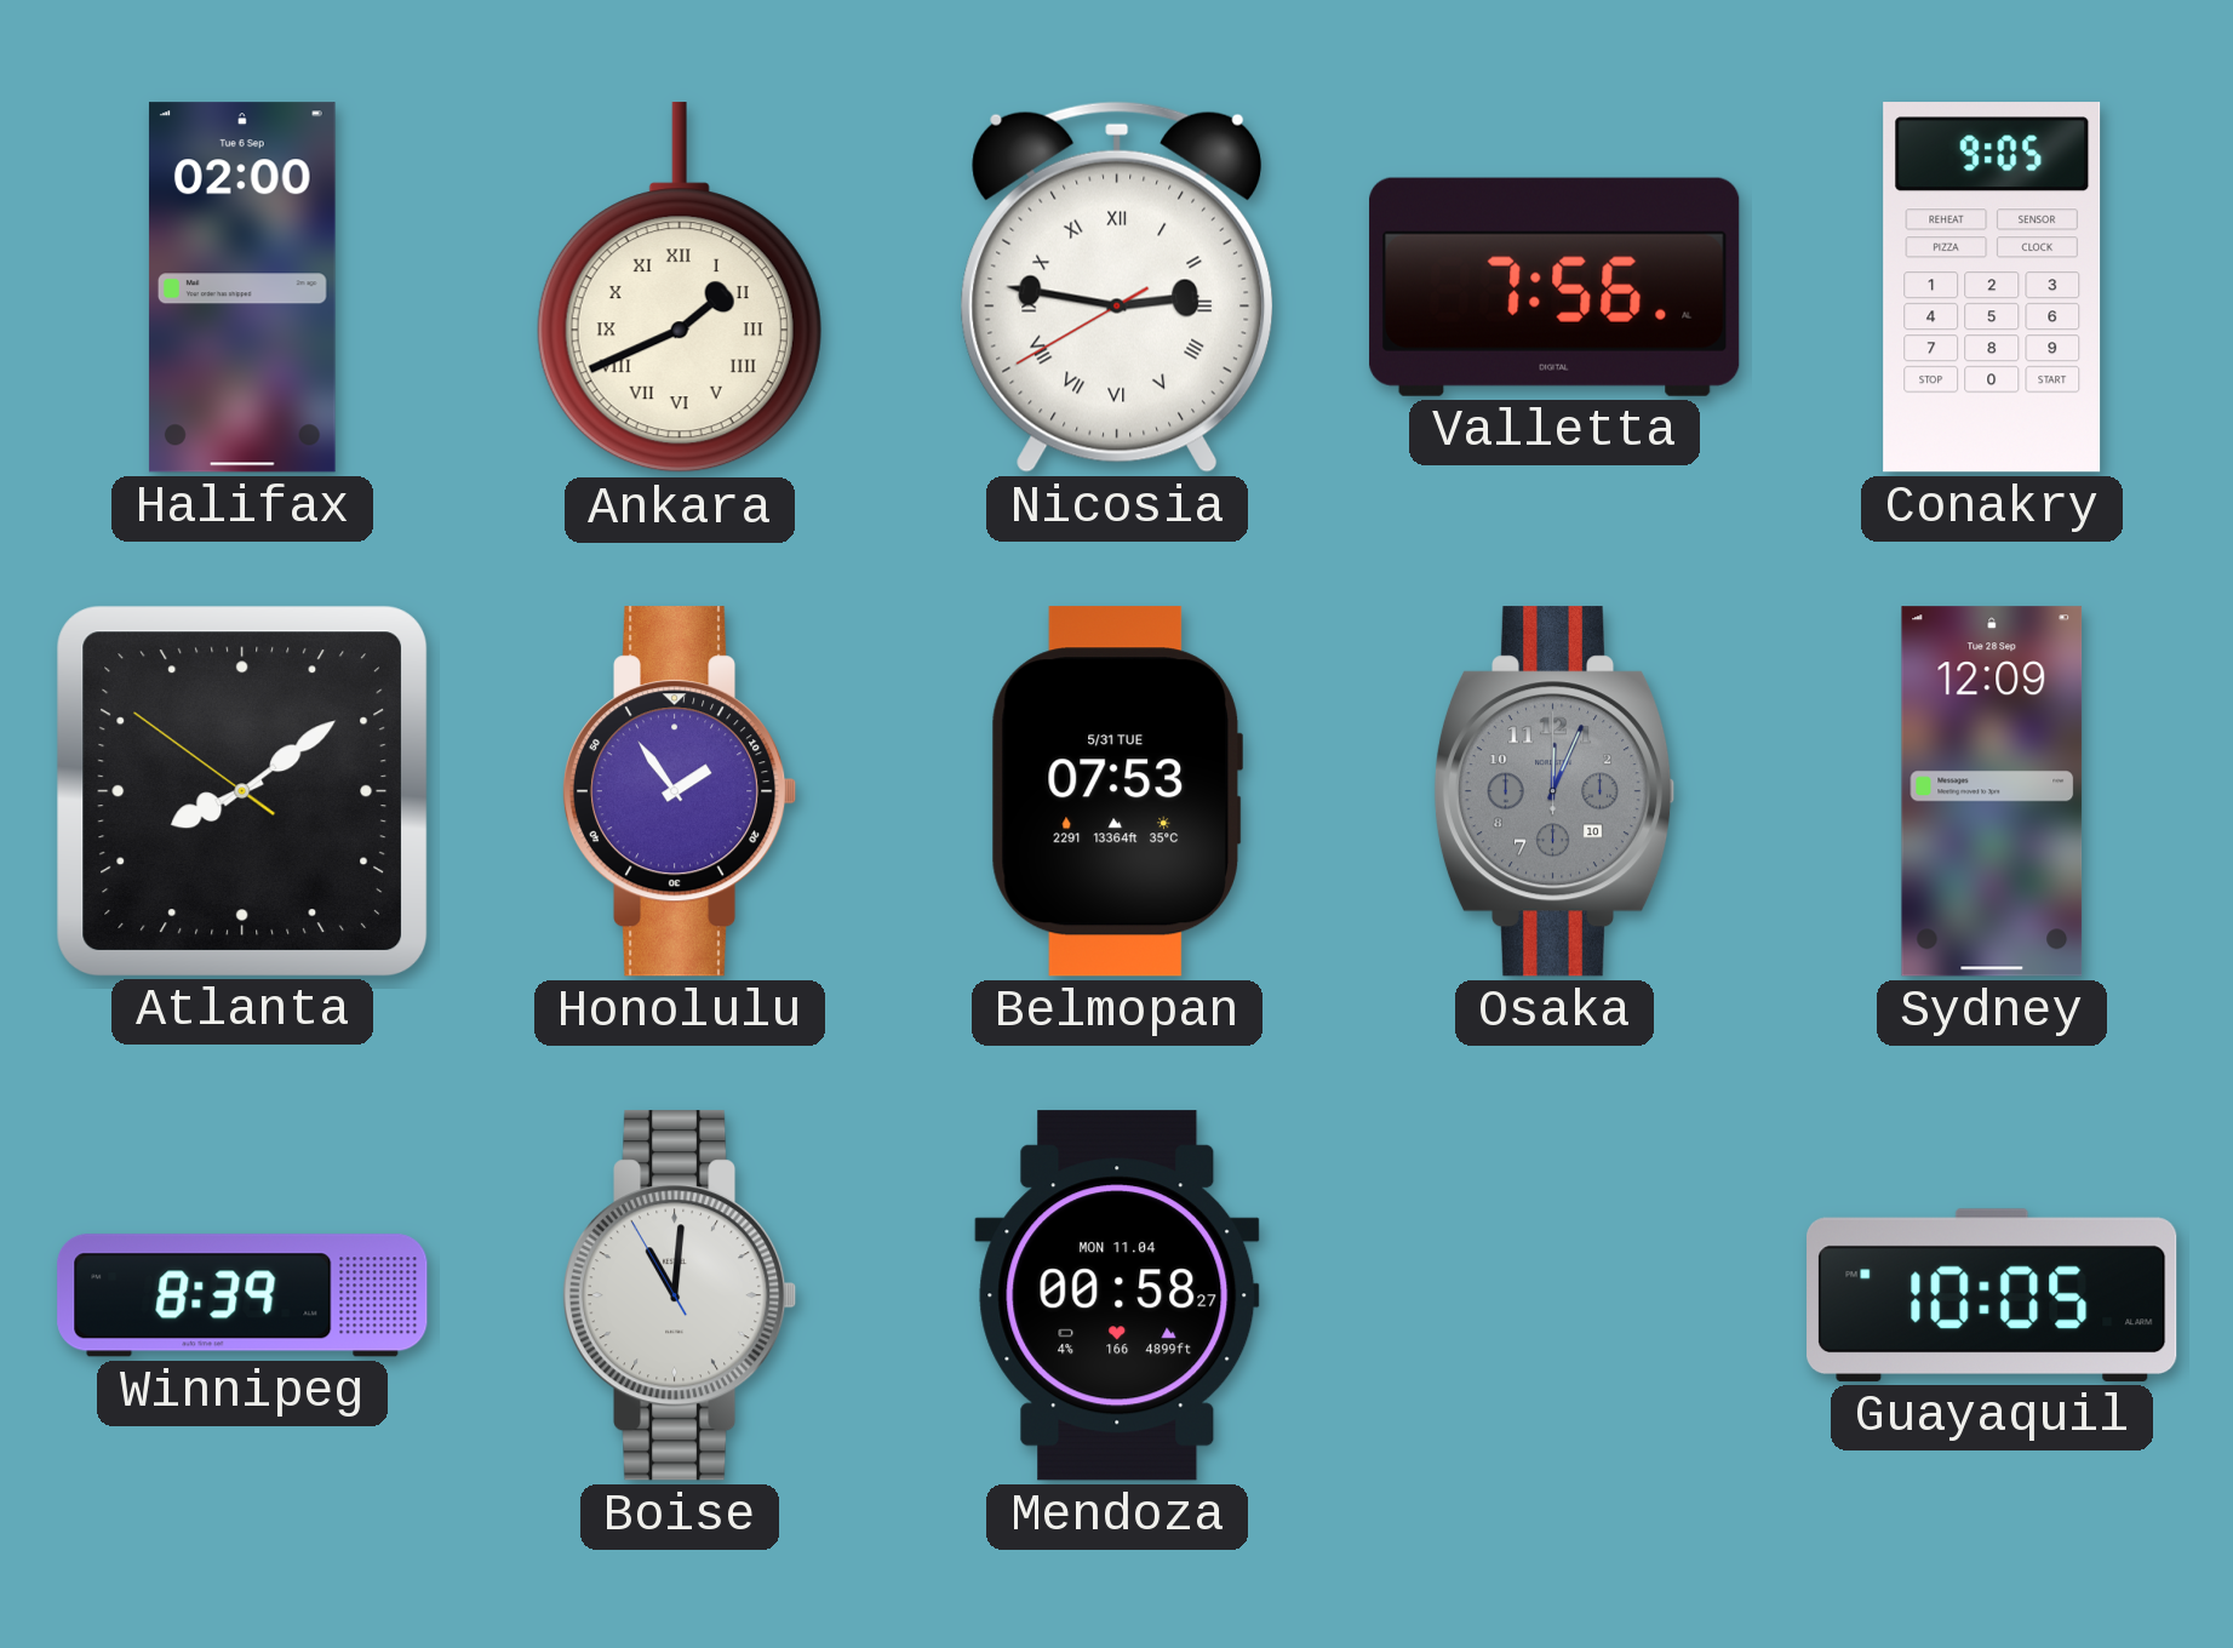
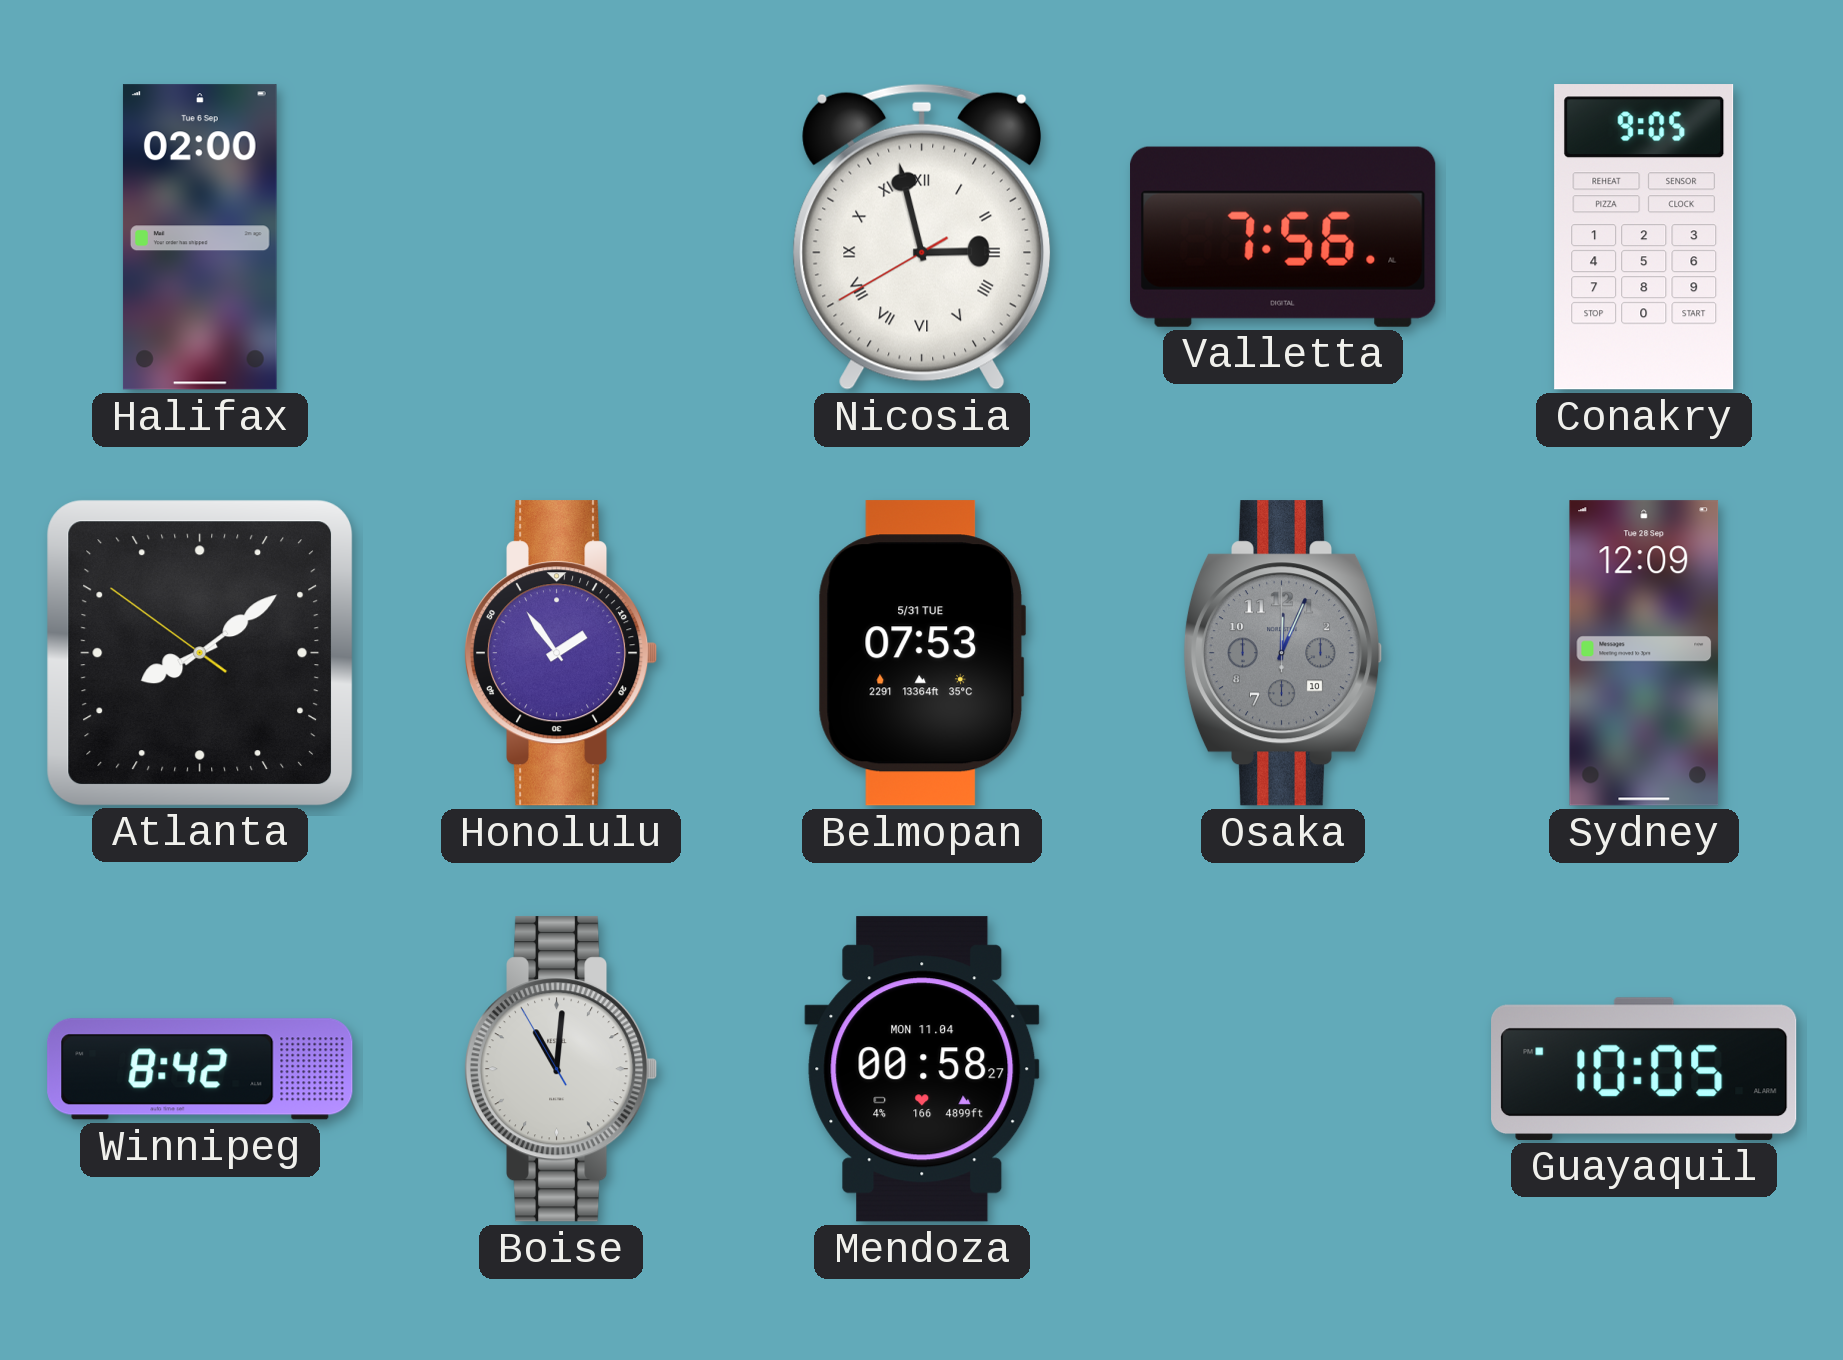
Ankara: 1:41 -> none
Nicosia: 2:46 -> 2:57
Winnipeg: 8:39 -> 8:42
